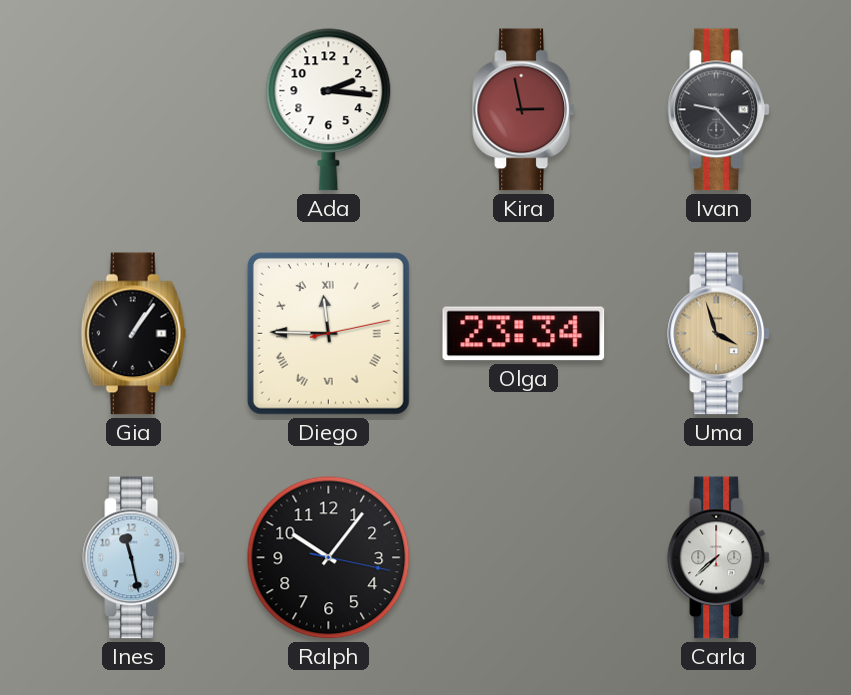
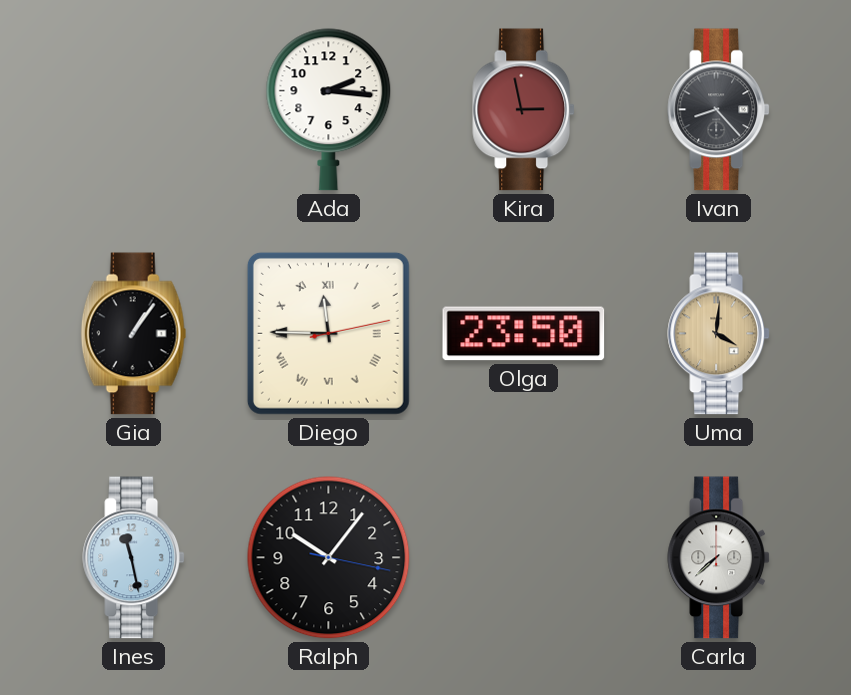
Ivan: 9:23 -> 8:23
Olga: 23:34 -> 23:50
Uma: 3:57 -> 4:01
